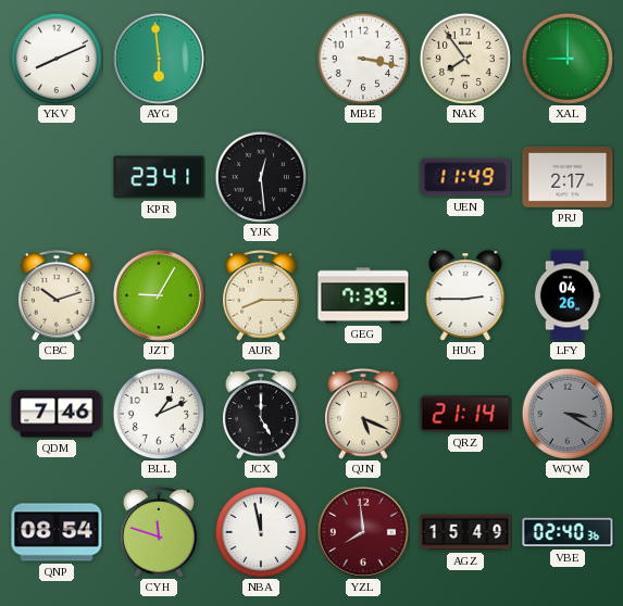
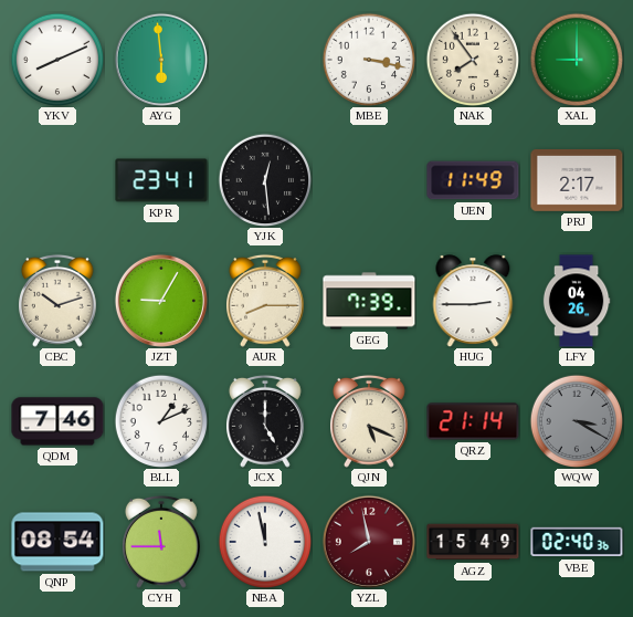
CYH: 11:48 -> 11:45
YZL: 7:59 -> 7:58
